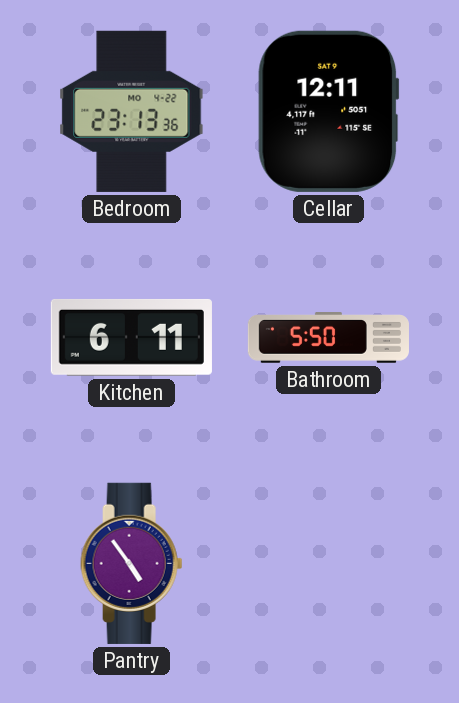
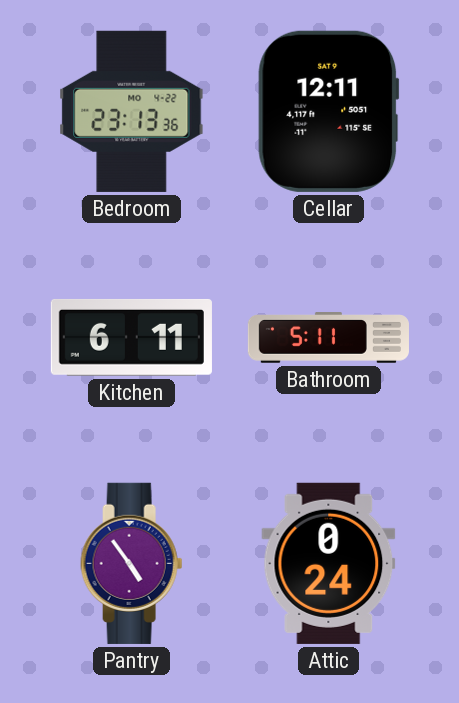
Bathroom: 5:50 -> 5:11
Attic: none -> 0:24
